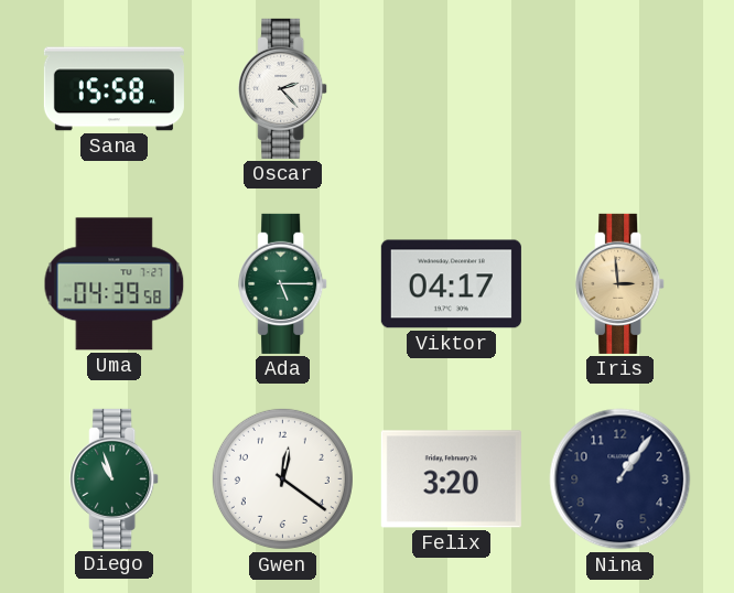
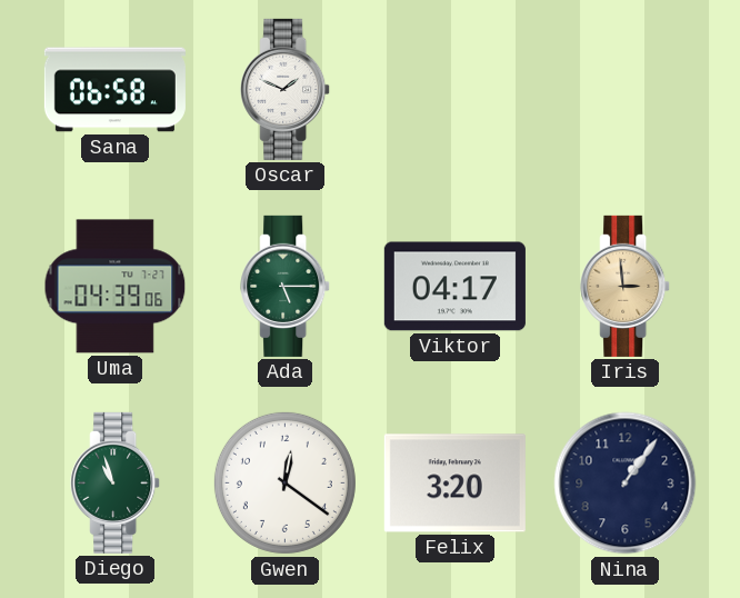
Sana: 15:58 -> 06:58
Oscar: 2:23 -> 1:49
Uma: 04:39:58 -> 04:39:06
